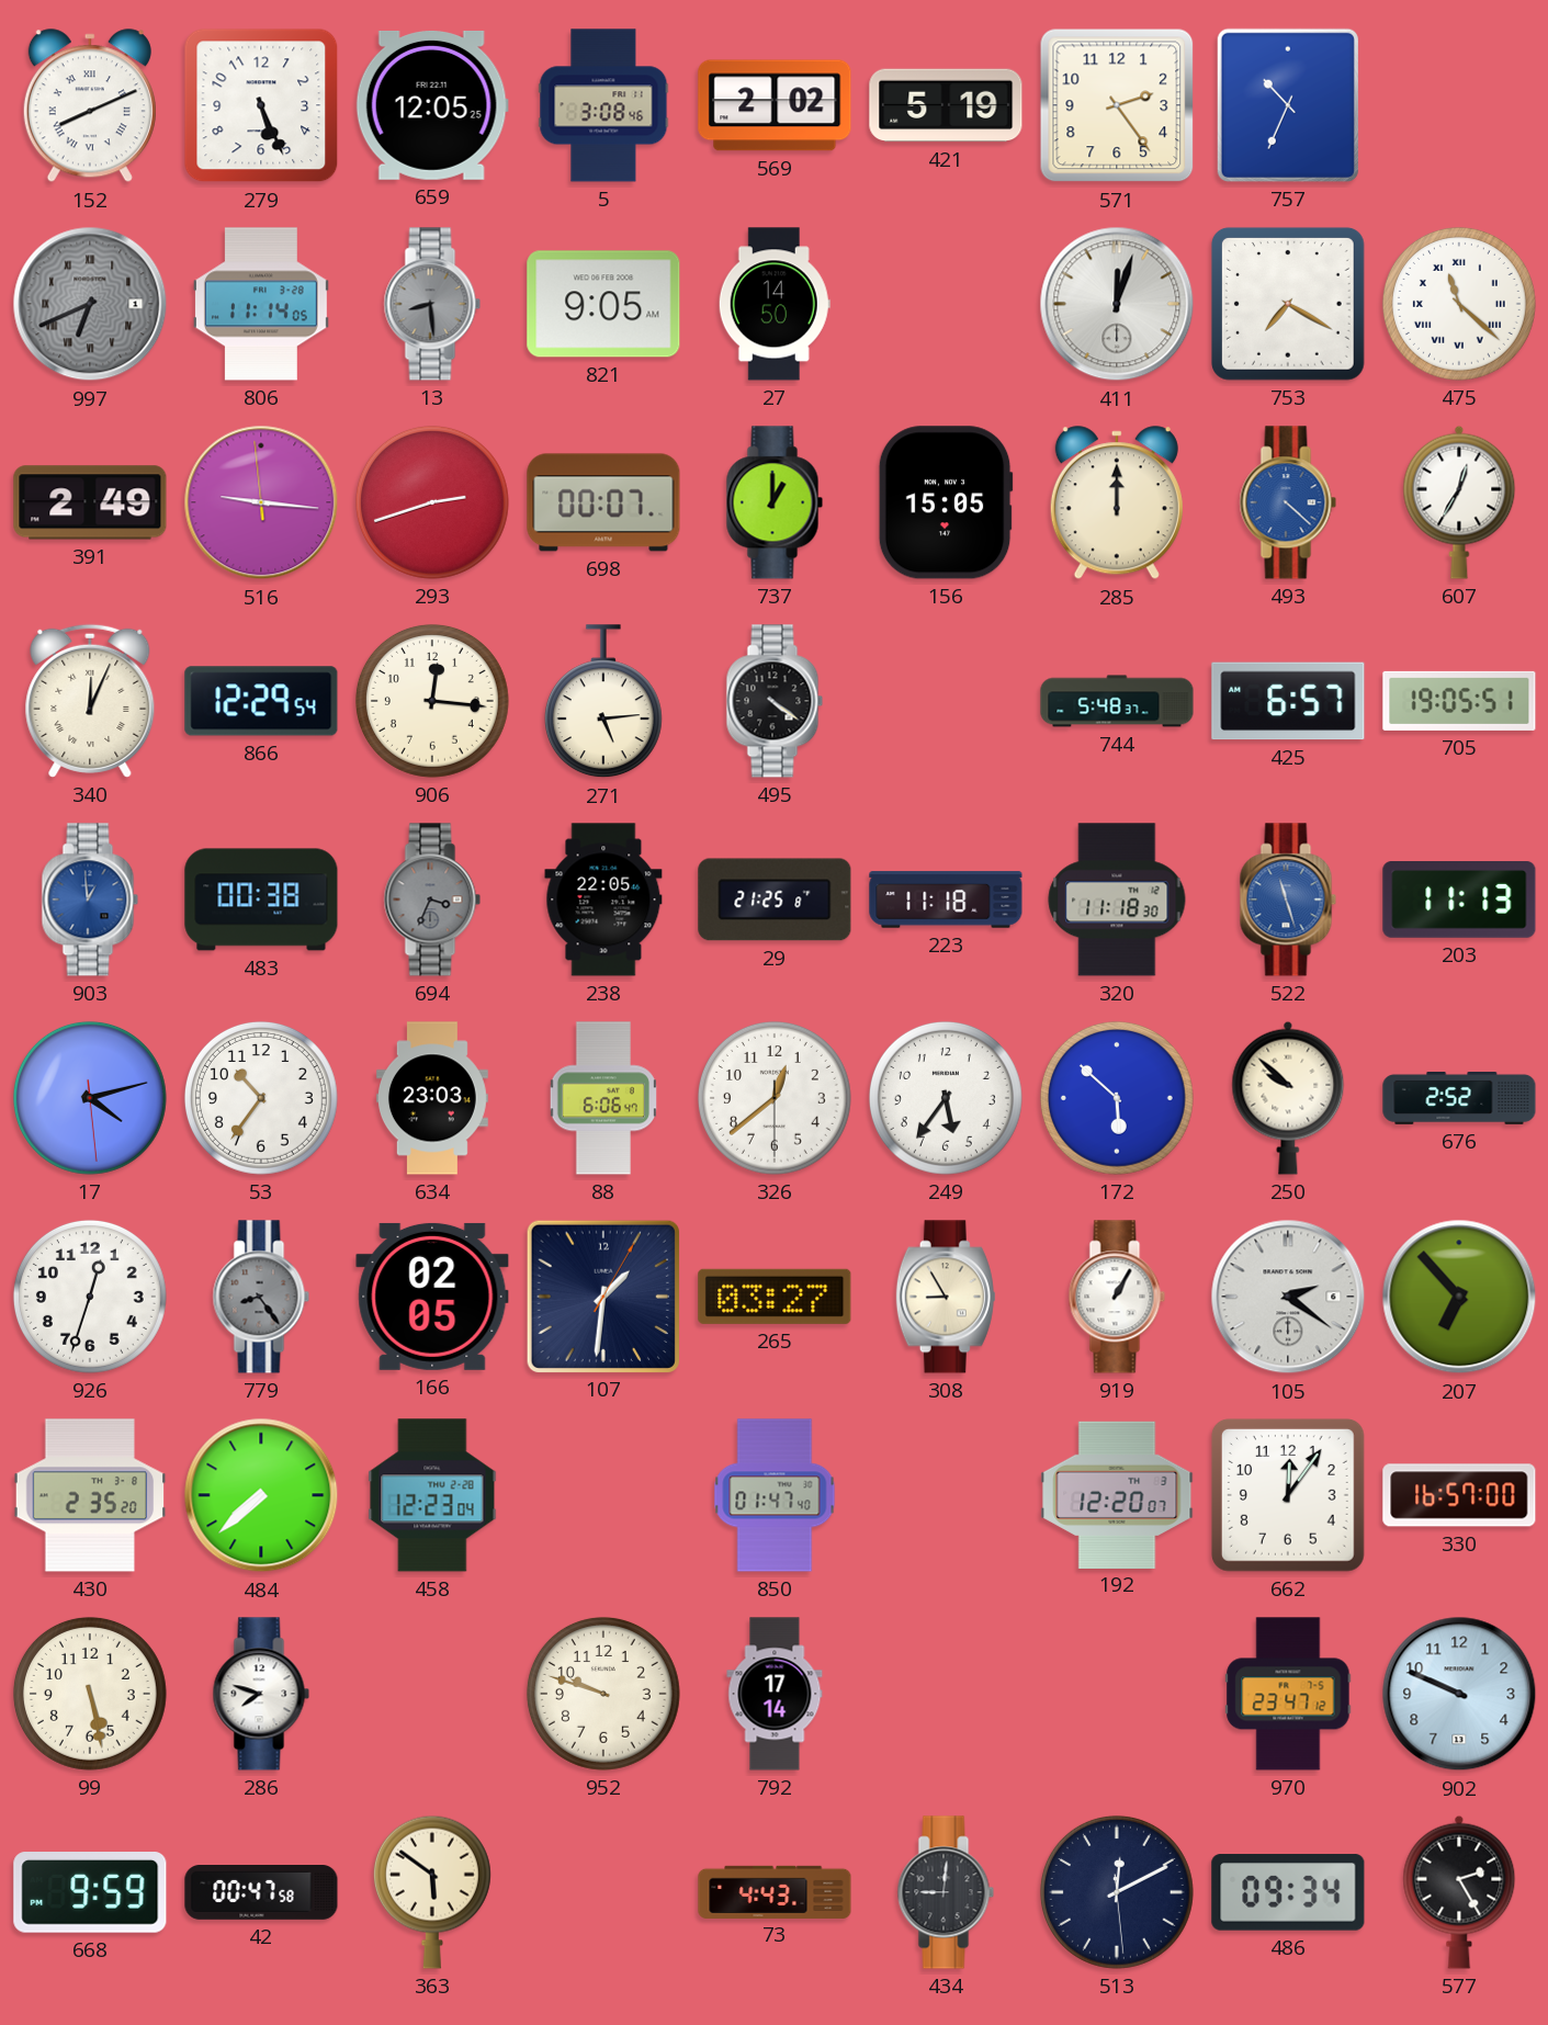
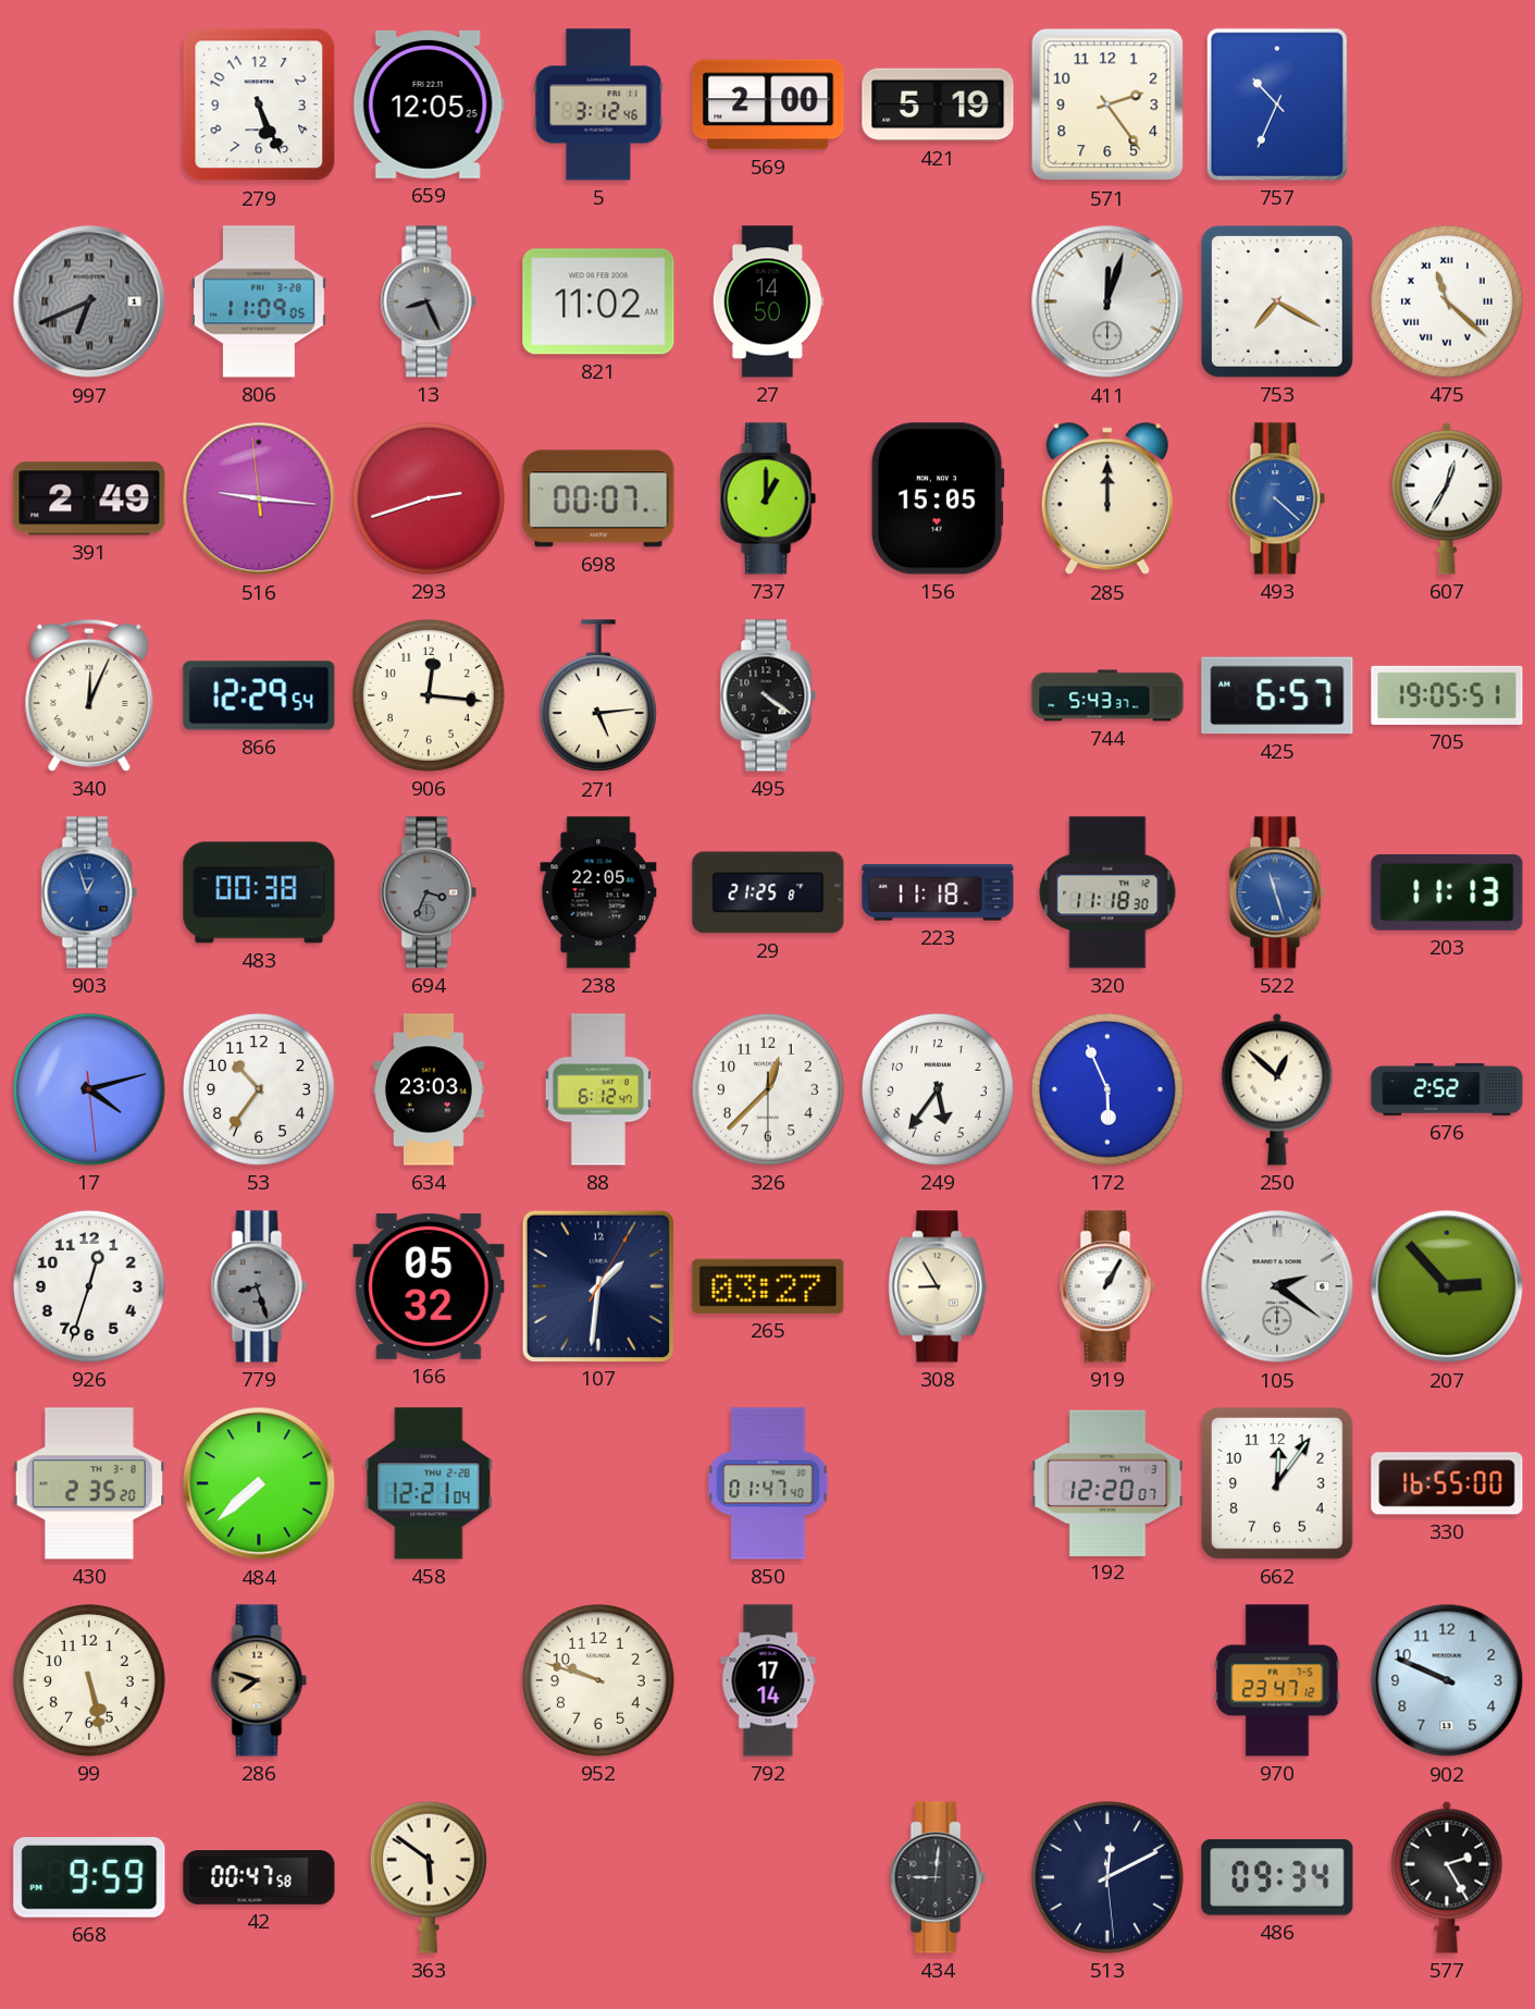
152: 8:11 -> none
5: 3:08 -> 3:12
569: 2:02 -> 2:00
806: 11:14 -> 11:09
13: 8:29 -> 8:26
821: 9:05 -> 11:02
744: 5:48 -> 5:43
903: 12:59 -> 12:57
88: 6:06 -> 6:12
326: 12:38 -> 12:37
172: 5:52 -> 5:56
250: 9:52 -> 12:52
779: 8:24 -> 8:27
166: 02:05 -> 05:32
207: 6:53 -> 2:53
458: 12:23 -> 12:21
330: 16:57 -> 16:55
286 dial: white -> champagne
73: 4:43 -> none
